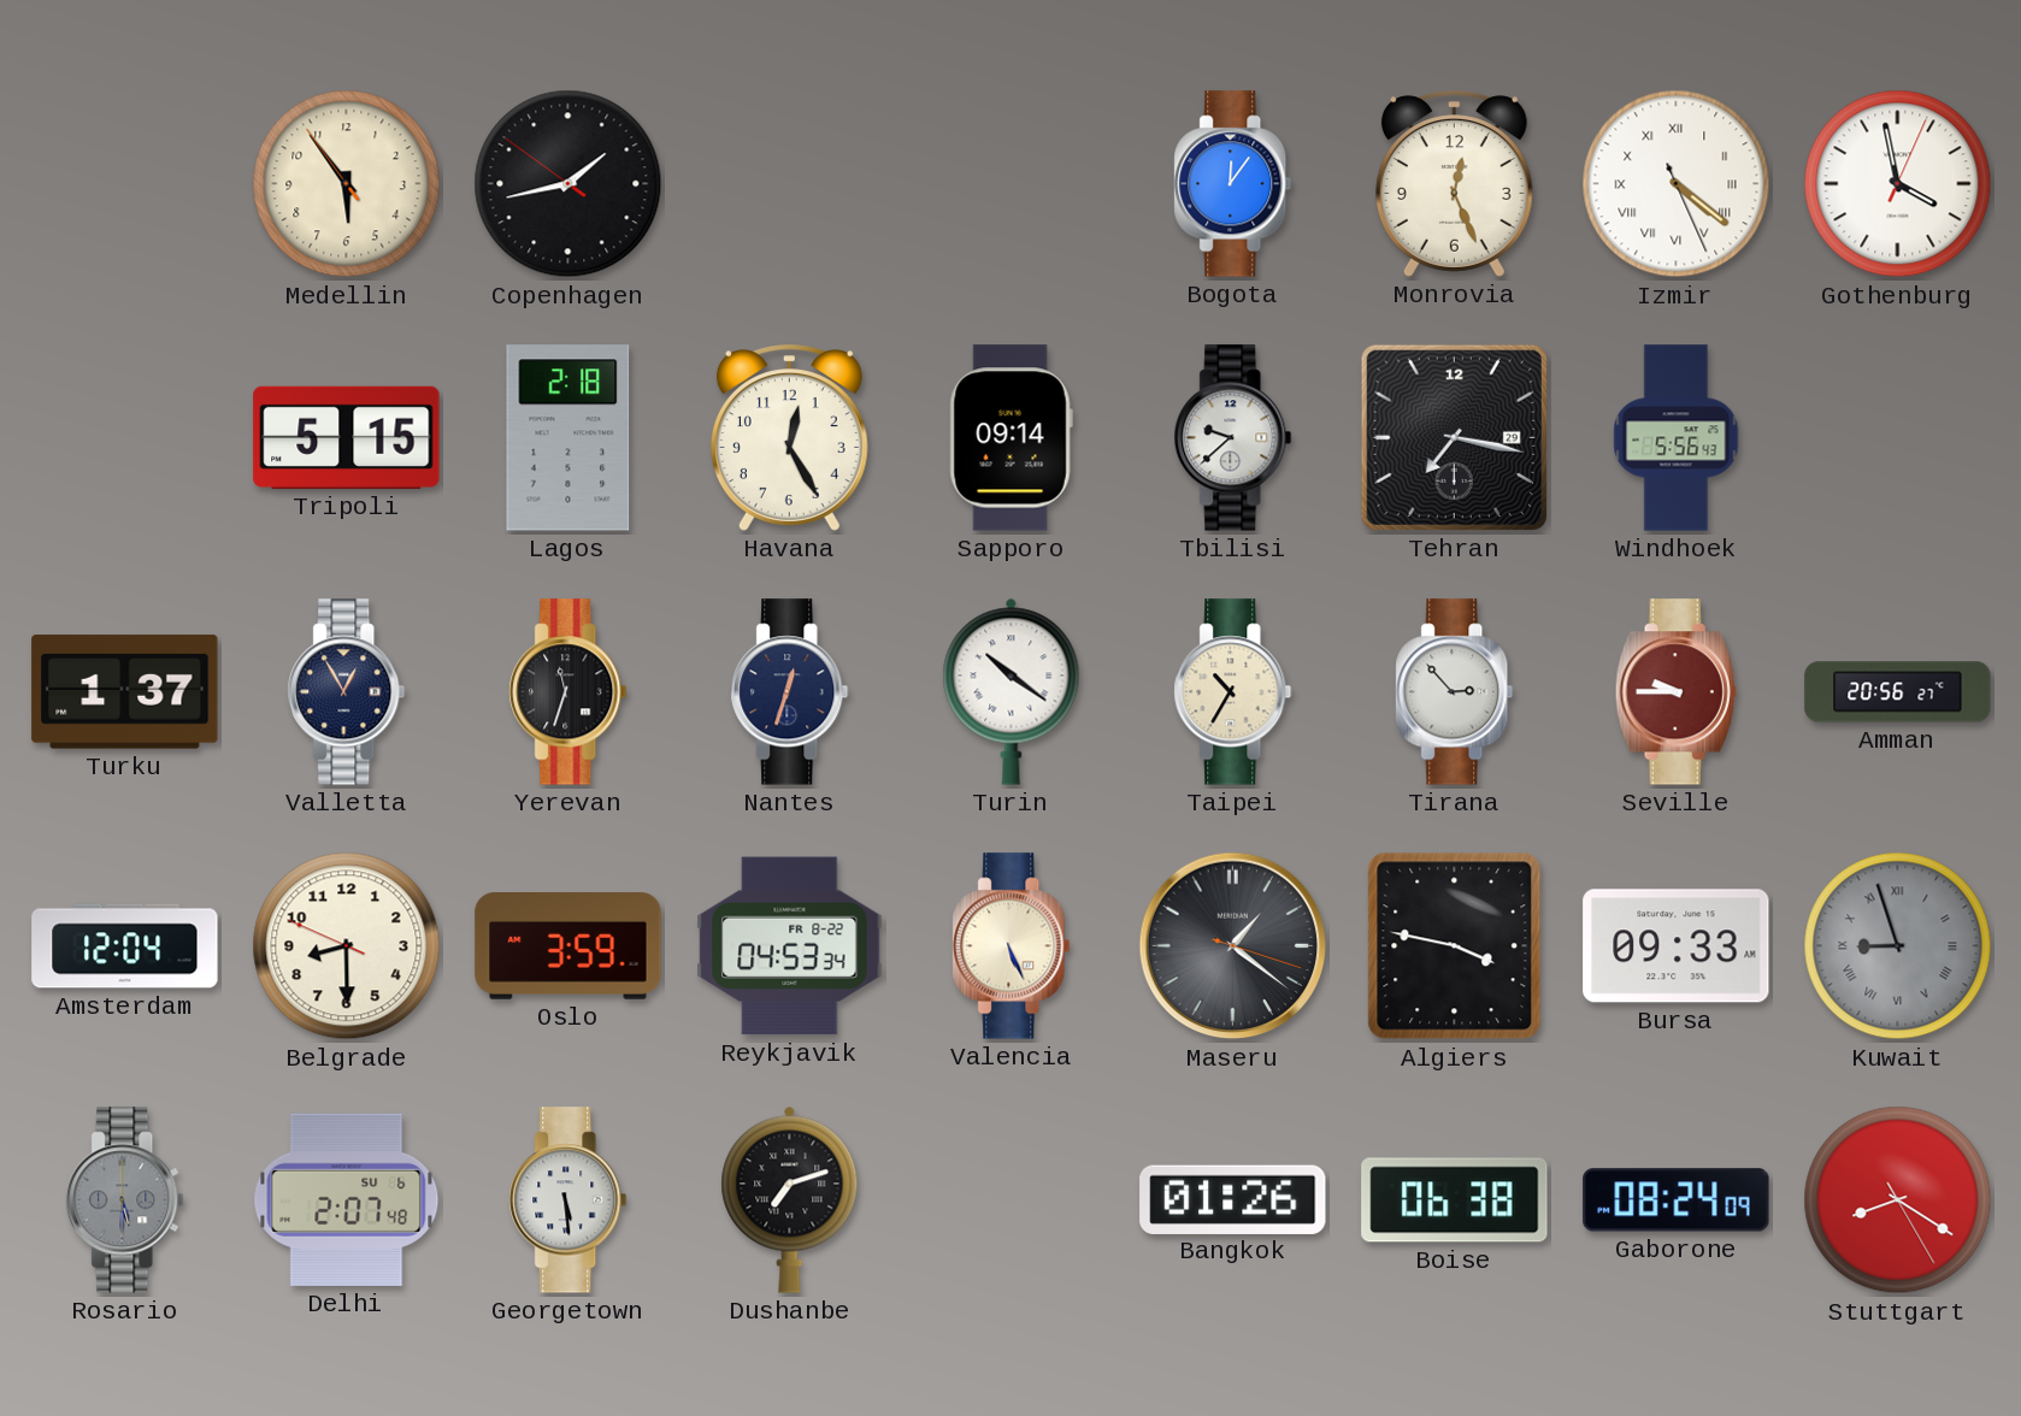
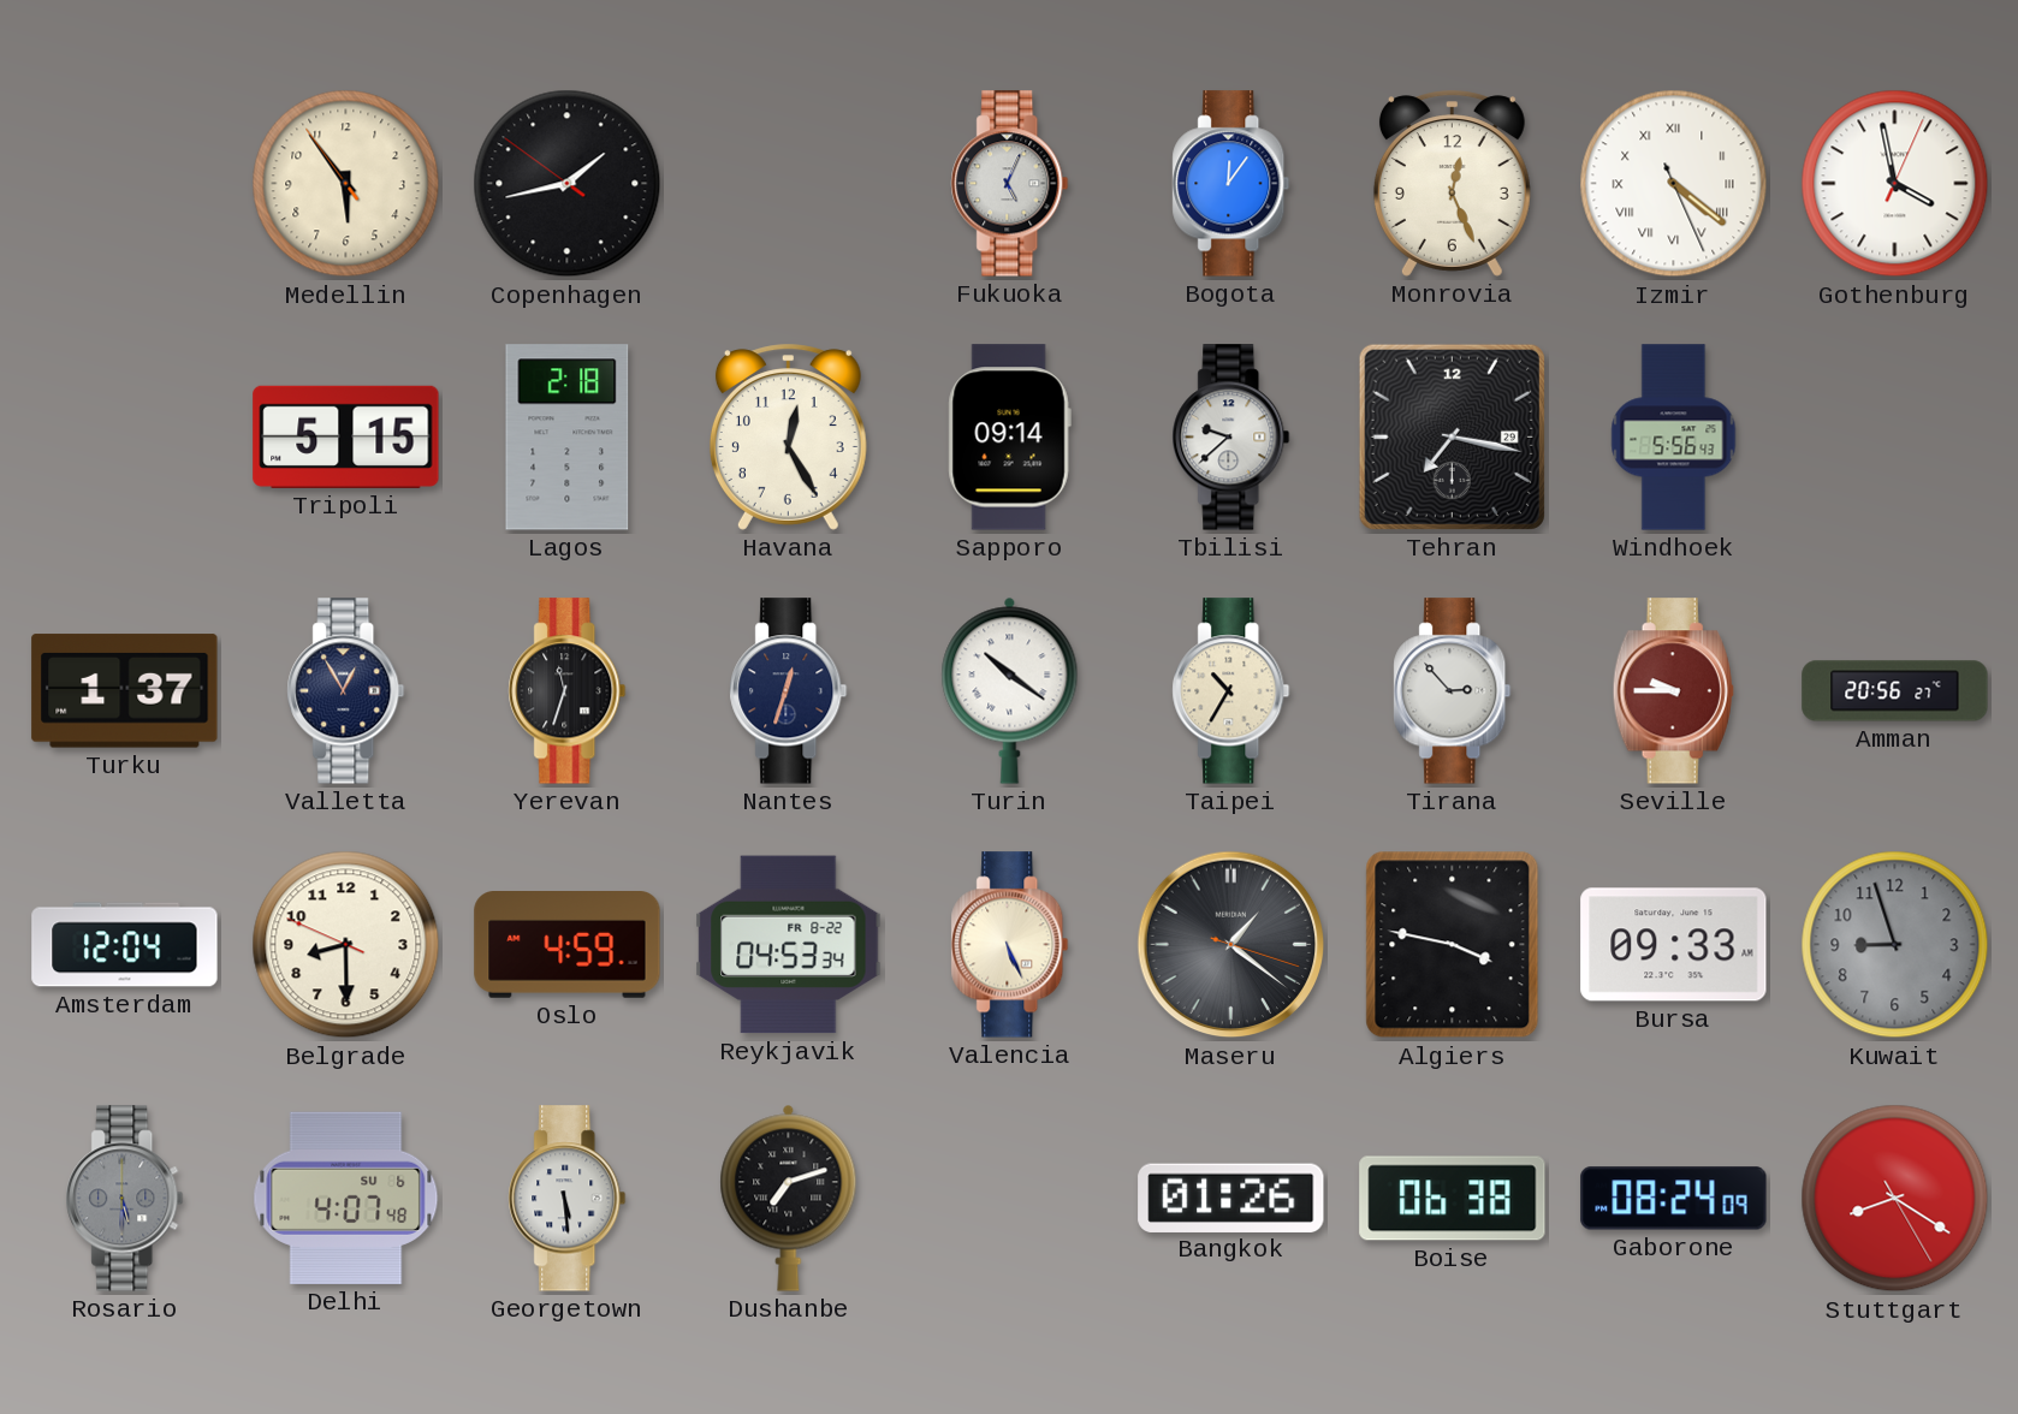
Fukuoka: none -> 5:04
Oslo: 3:59 -> 4:59
Kuwait numerals: Roman -> Arabic
Delhi: 2:07 -> 4:07
